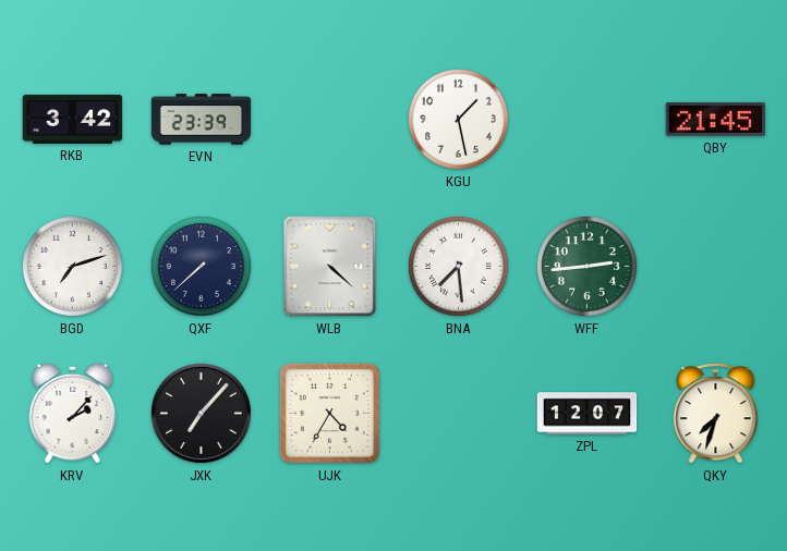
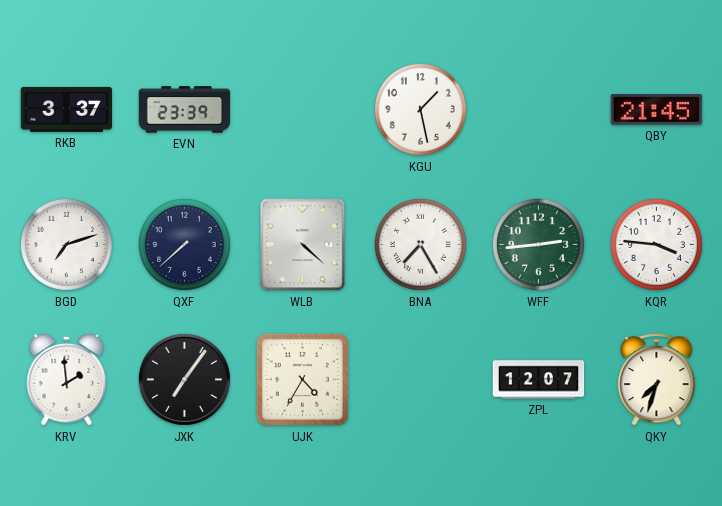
RKB: 3:42 -> 3:37
BNA: 7:29 -> 7:25
KQR: none -> 3:46
KRV: 2:07 -> 1:59
JXK: 7:07 -> 7:06
